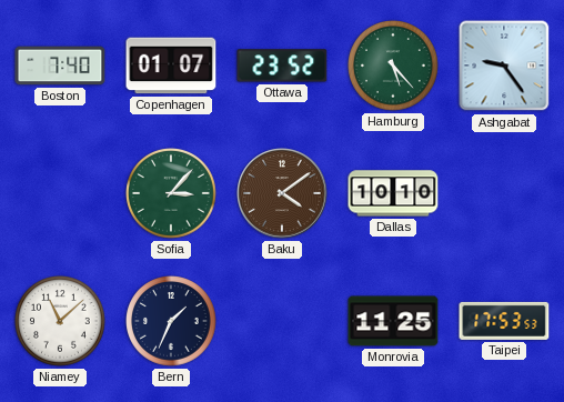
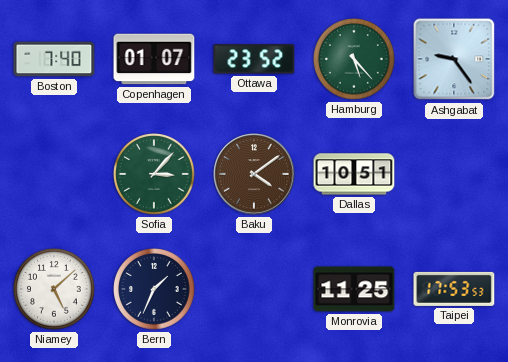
Dallas: 10:10 -> 10:51
Niamey: 11:08 -> 5:08
